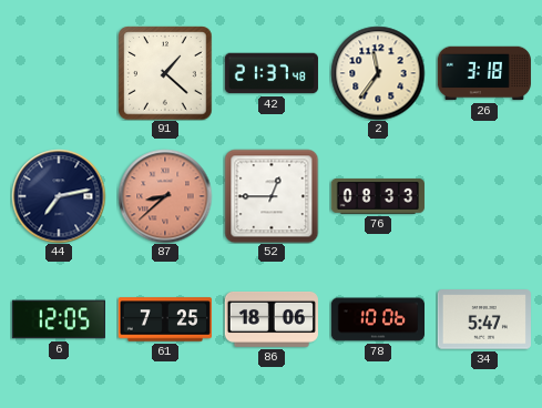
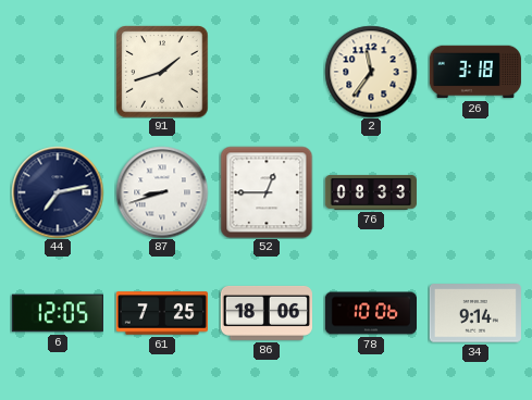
91: 1:22 -> 1:42
42: 21:37 -> none
87: 8:38 -> 8:42
87 dial: salmon -> white
34: 5:47 -> 9:14
